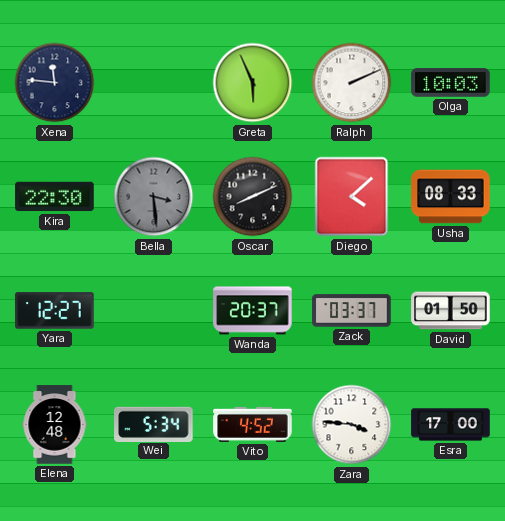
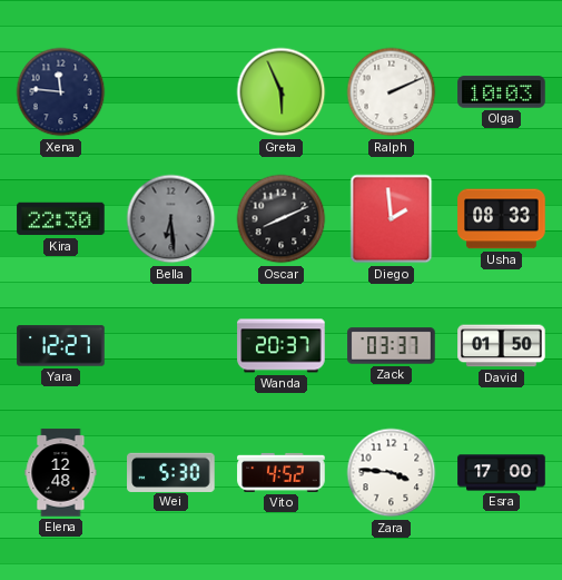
Bella: 3:29 -> 6:29
Diego: 4:08 -> 1:59
Wei: 5:34 -> 5:30
